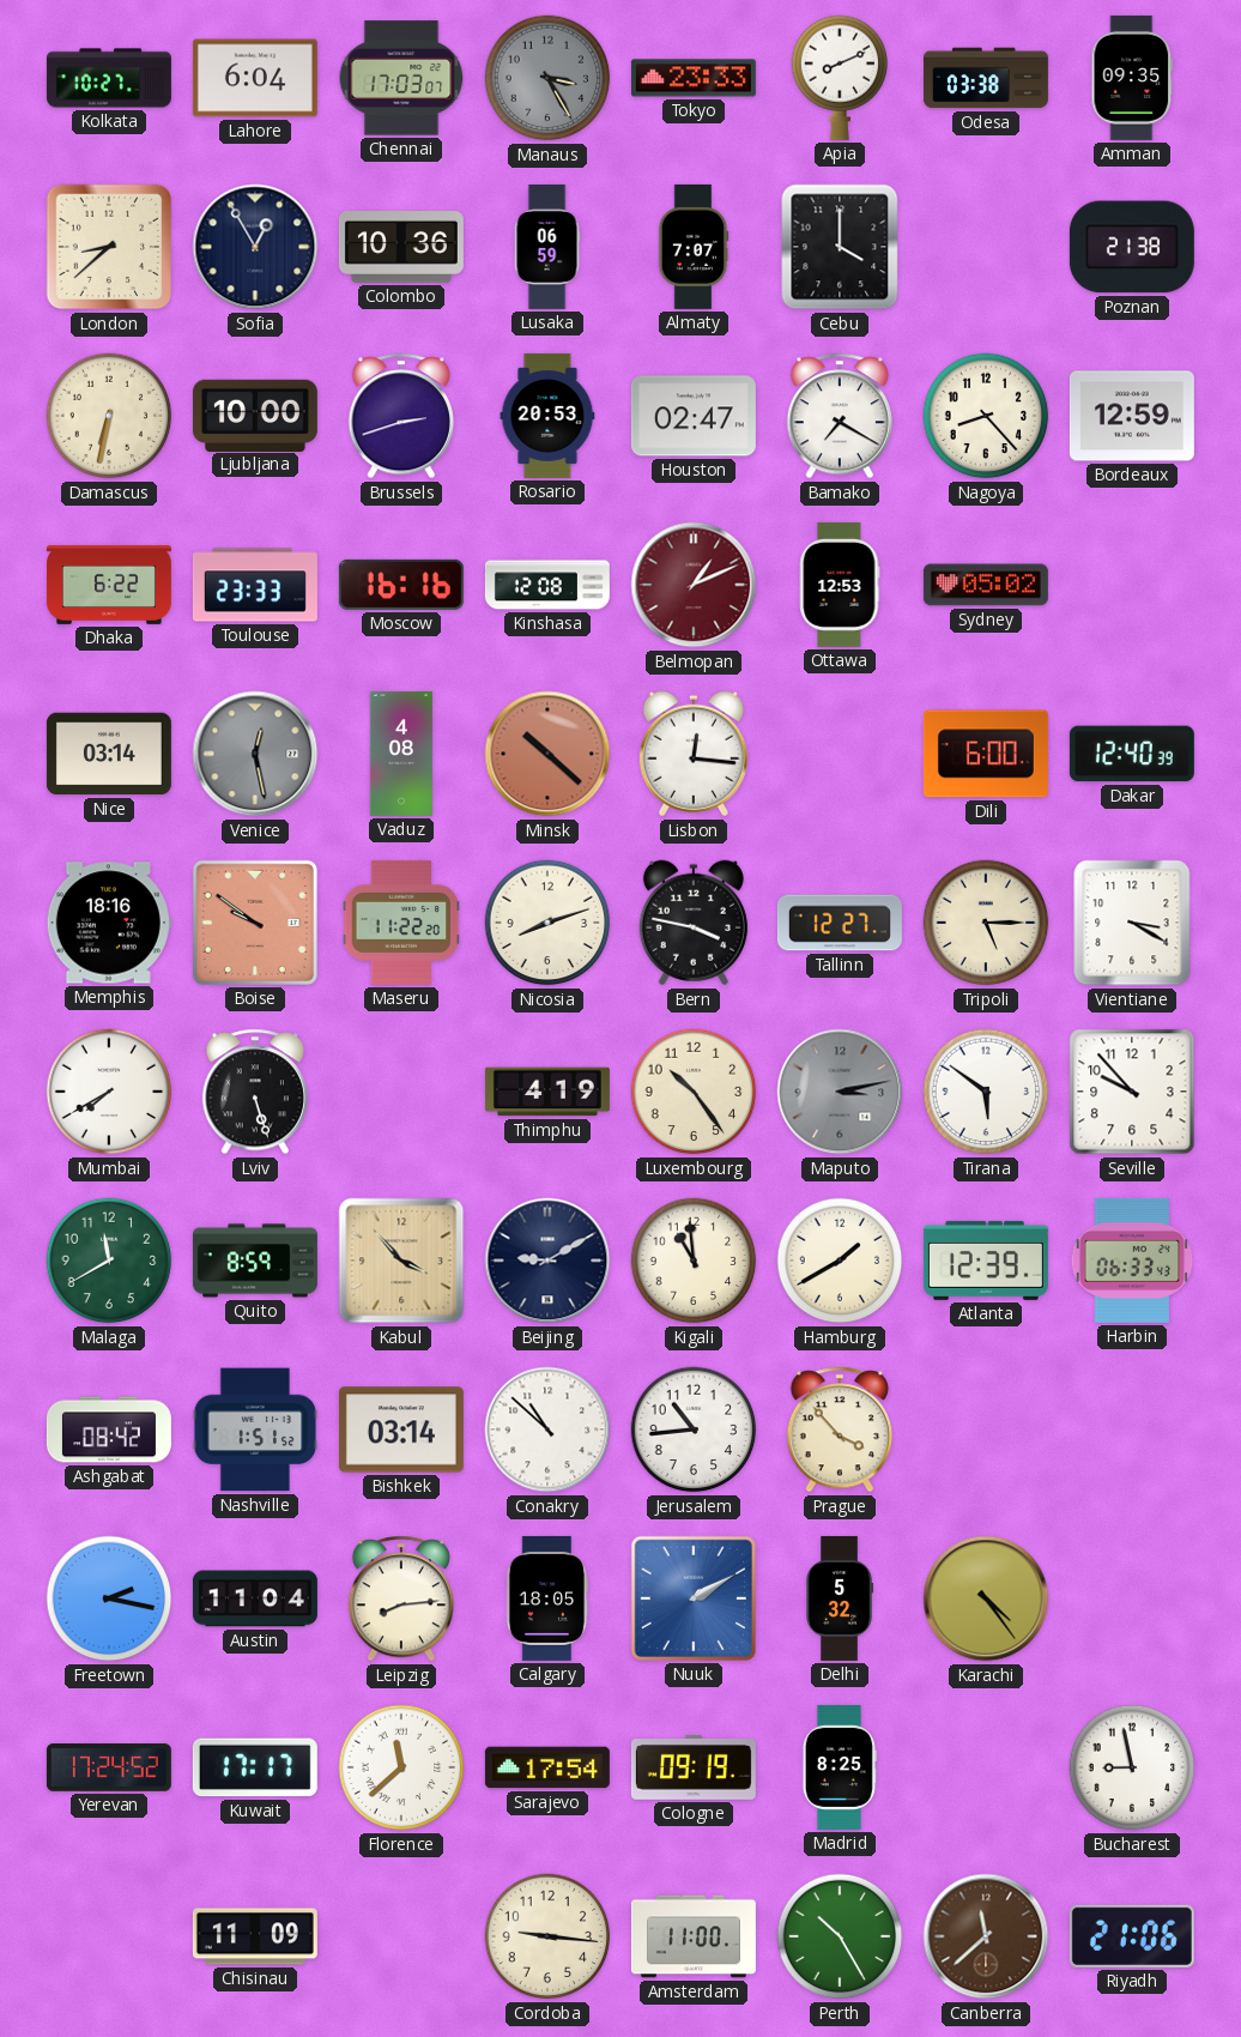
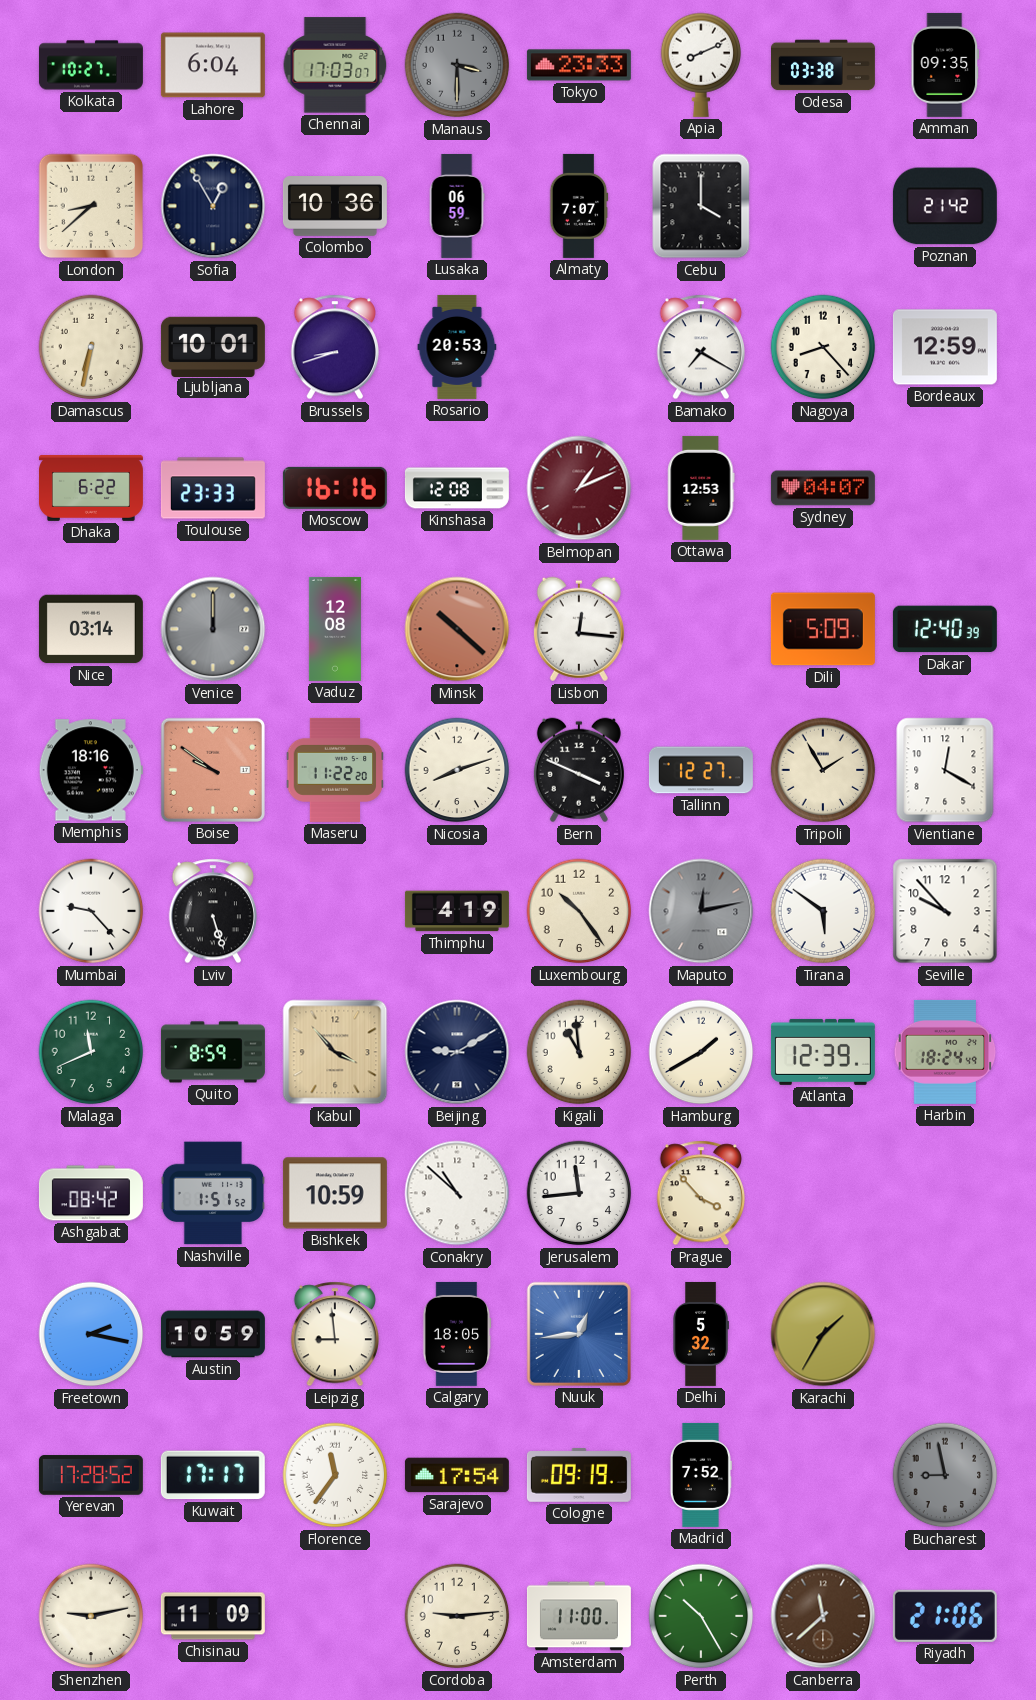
Manaus: 3:25 -> 3:30
Poznan: 21:38 -> 21:42
Ljubljana: 10:00 -> 10:01
Brussels: 2:42 -> 8:42
Houston: 02:47 -> none
Sydney: 05:02 -> 04:07
Venice: 12:28 -> 12:00
Vaduz: 4:08 -> 12:08
Dili: 6:00 -> 5:09
Bern: 3:47 -> 3:49
Tripoli: 5:15 -> 1:55
Vientiane: 3:20 -> 12:20
Mumbai: 7:40 -> 9:23
Maputo: 3:13 -> 12:13
Malaga: 11:40 -> 11:41
Harbin: 06:33 -> 18:24
Bishkek: 03:14 -> 10:59
Jerusalem: 10:44 -> 11:44
Austin: 11:04 -> 10:59
Leipzig: 8:14 -> 8:59
Nuuk: 2:10 -> 12:44
Karachi: 4:24 -> 1:35
Yerevan: 17:24 -> 17:28
Florence: 11:38 -> 11:36
Madrid: 8:25 -> 7:52
Bucharest dial: white -> grey
Shenzhen: none -> 9:13
Cordoba: 9:16 -> 9:14
